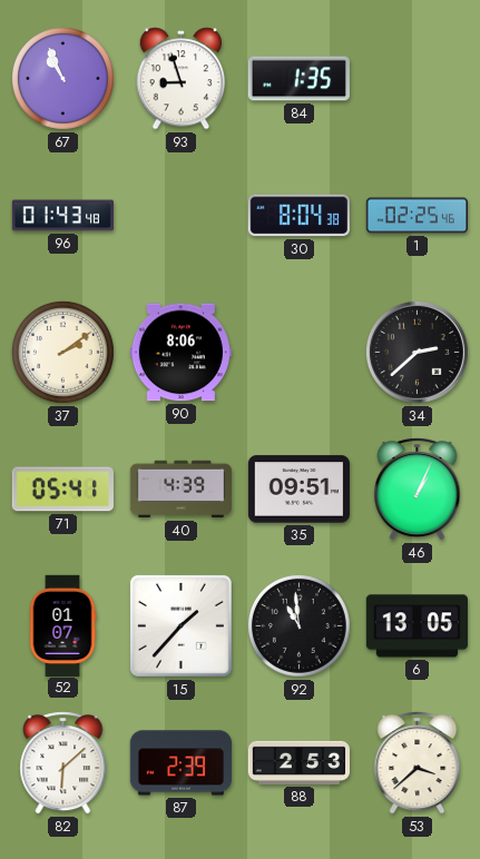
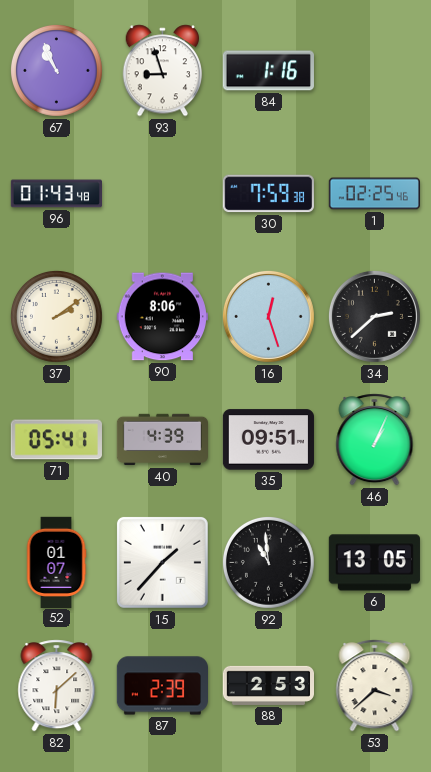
84: 1:35 -> 1:16
30: 8:04 -> 7:59
16: none -> 12:27
